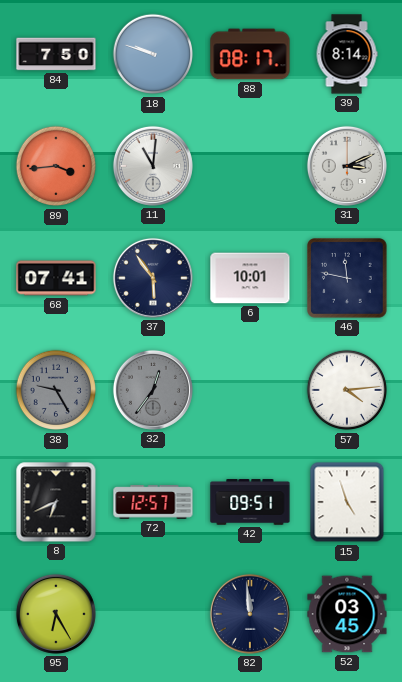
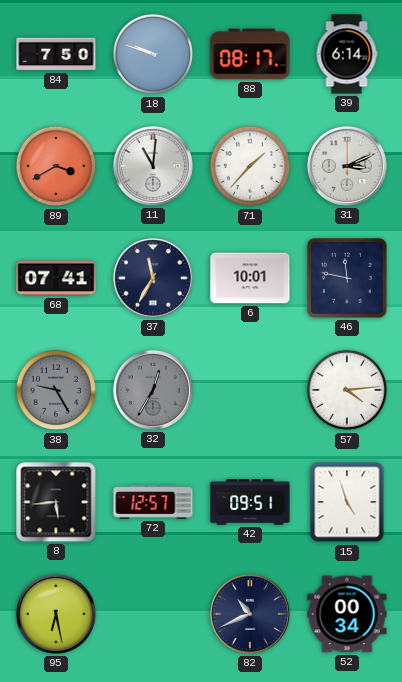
39: 8:14 -> 6:14
89: 3:44 -> 3:40
71: none -> 1:37
37: 5:54 -> 11:35
32: 12:36 -> 12:35
8: 6:41 -> 5:44
95: 6:25 -> 6:28
82: 11:59 -> 10:41
52: 03:45 -> 00:34
